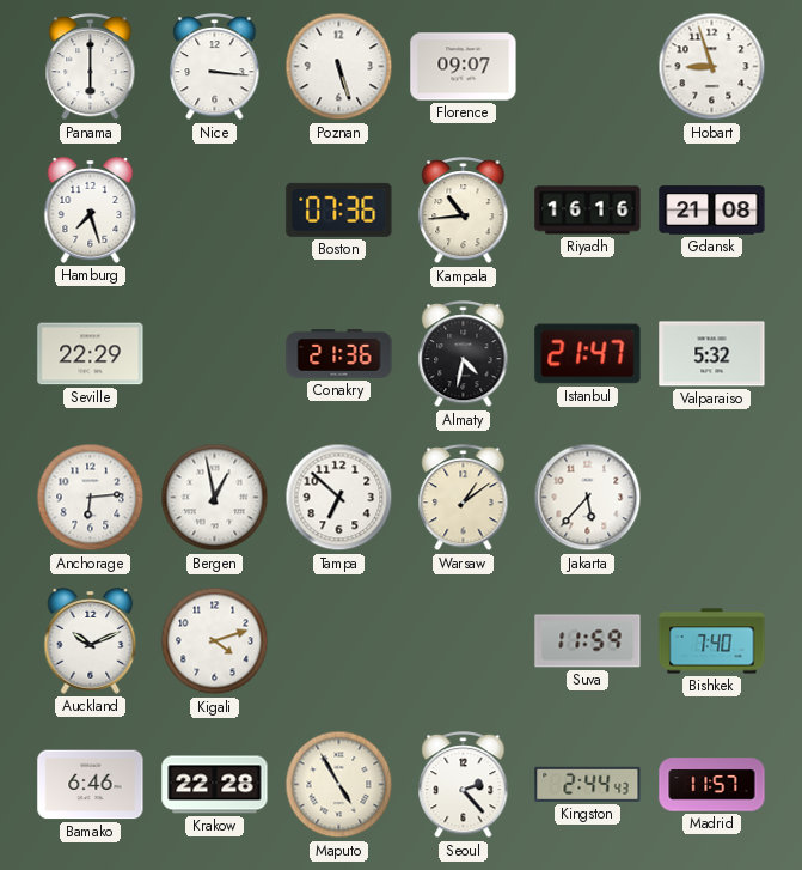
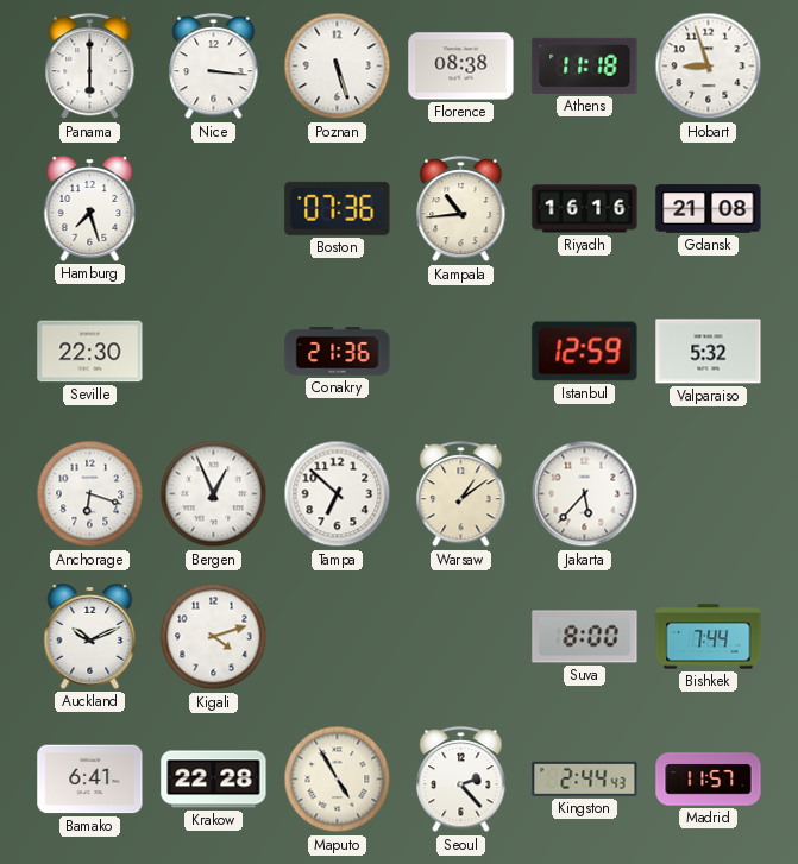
Florence: 09:07 -> 08:38
Athens: none -> 11:18
Seville: 22:29 -> 22:30
Almaty: 4:32 -> none
Istanbul: 21:47 -> 12:59
Anchorage: 6:14 -> 6:18
Bergen: 12:58 -> 12:56
Suva: 11:59 -> 8:00
Bishkek: 7:40 -> 7:44
Bamako: 6:46 -> 6:41
